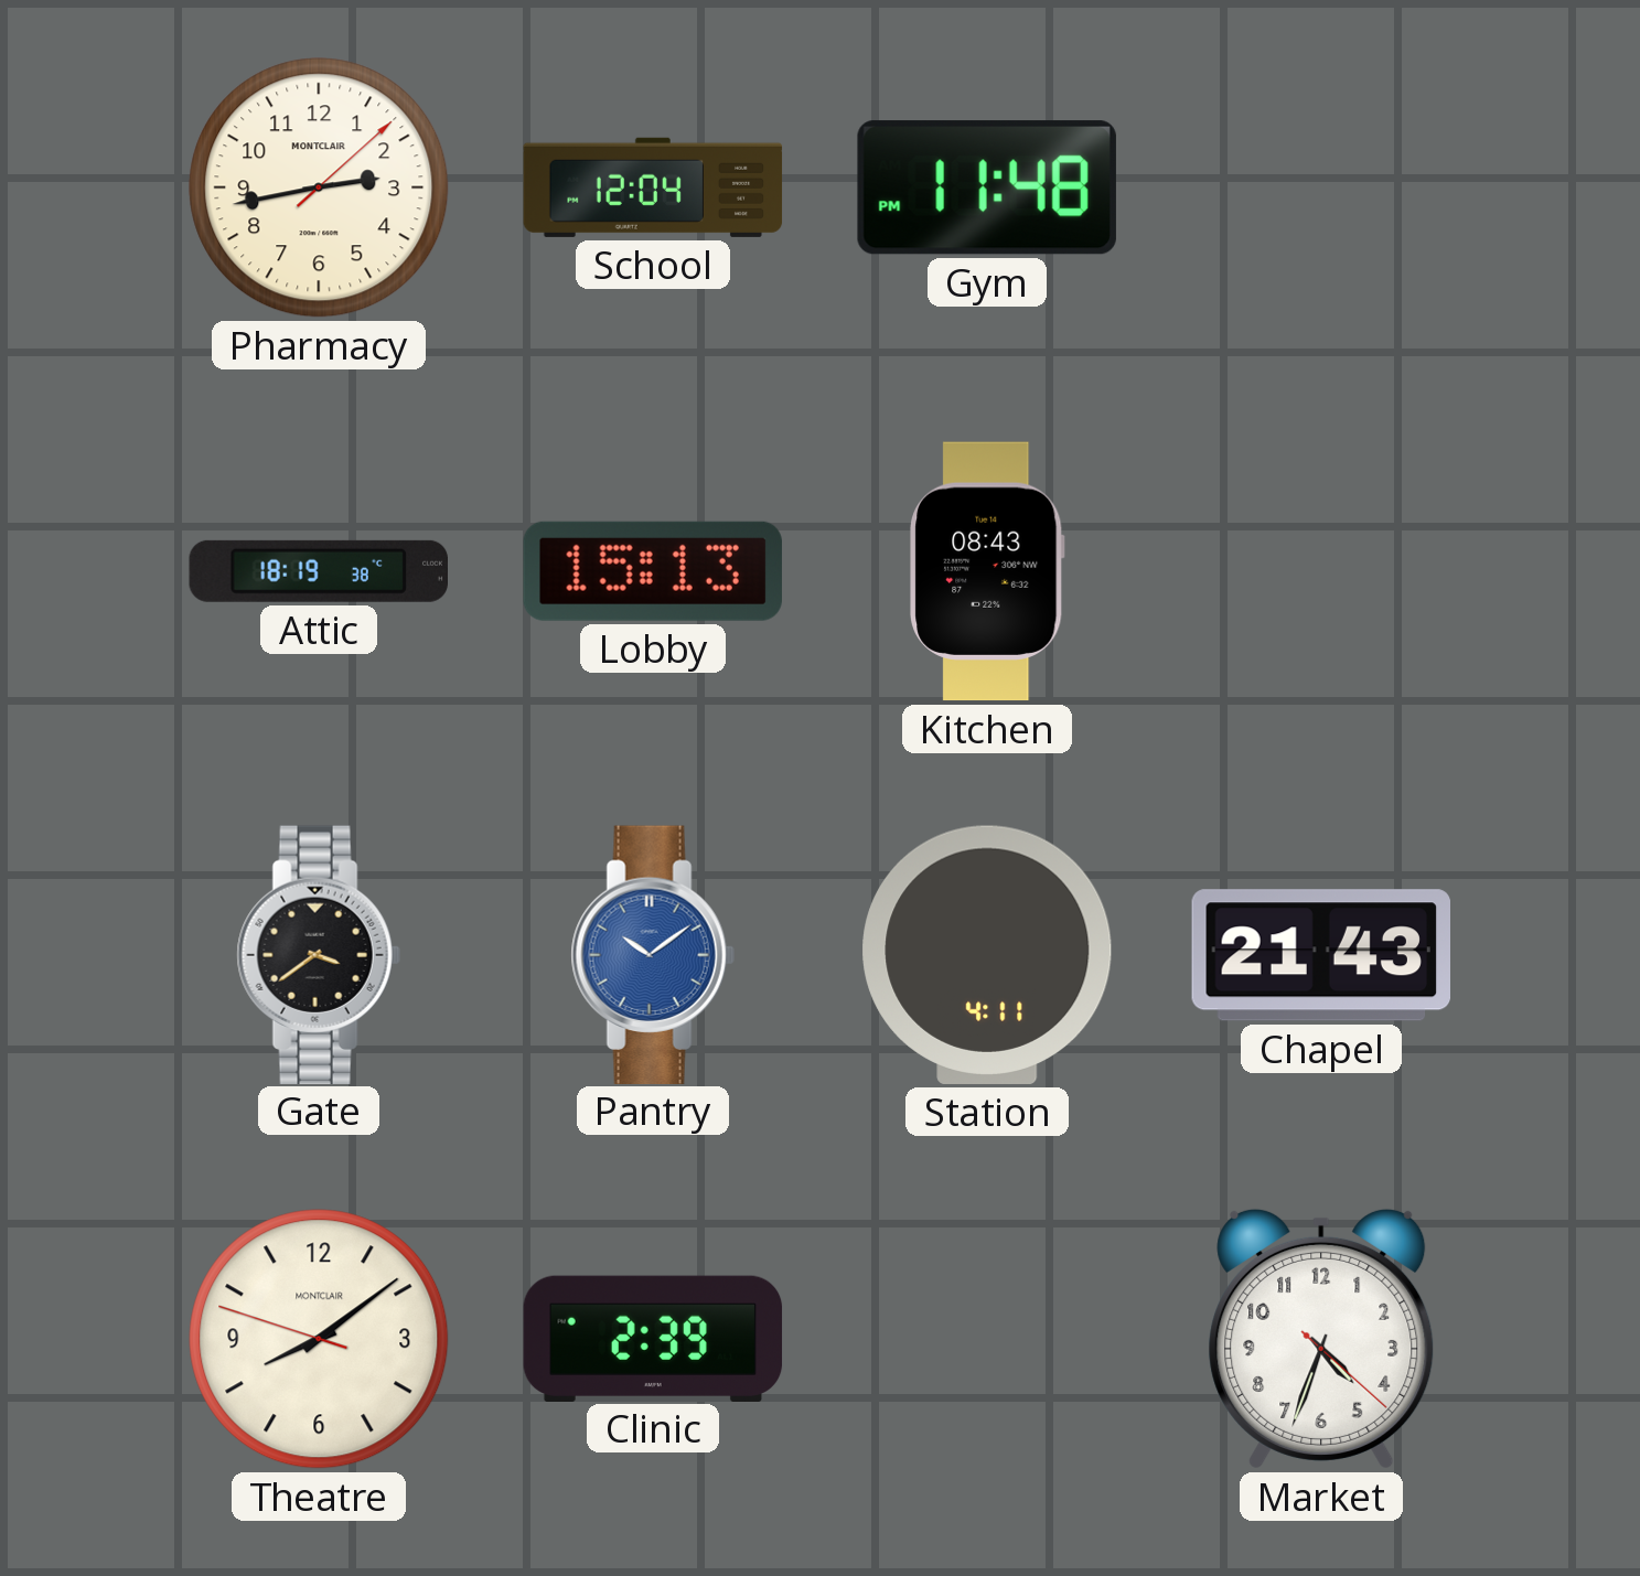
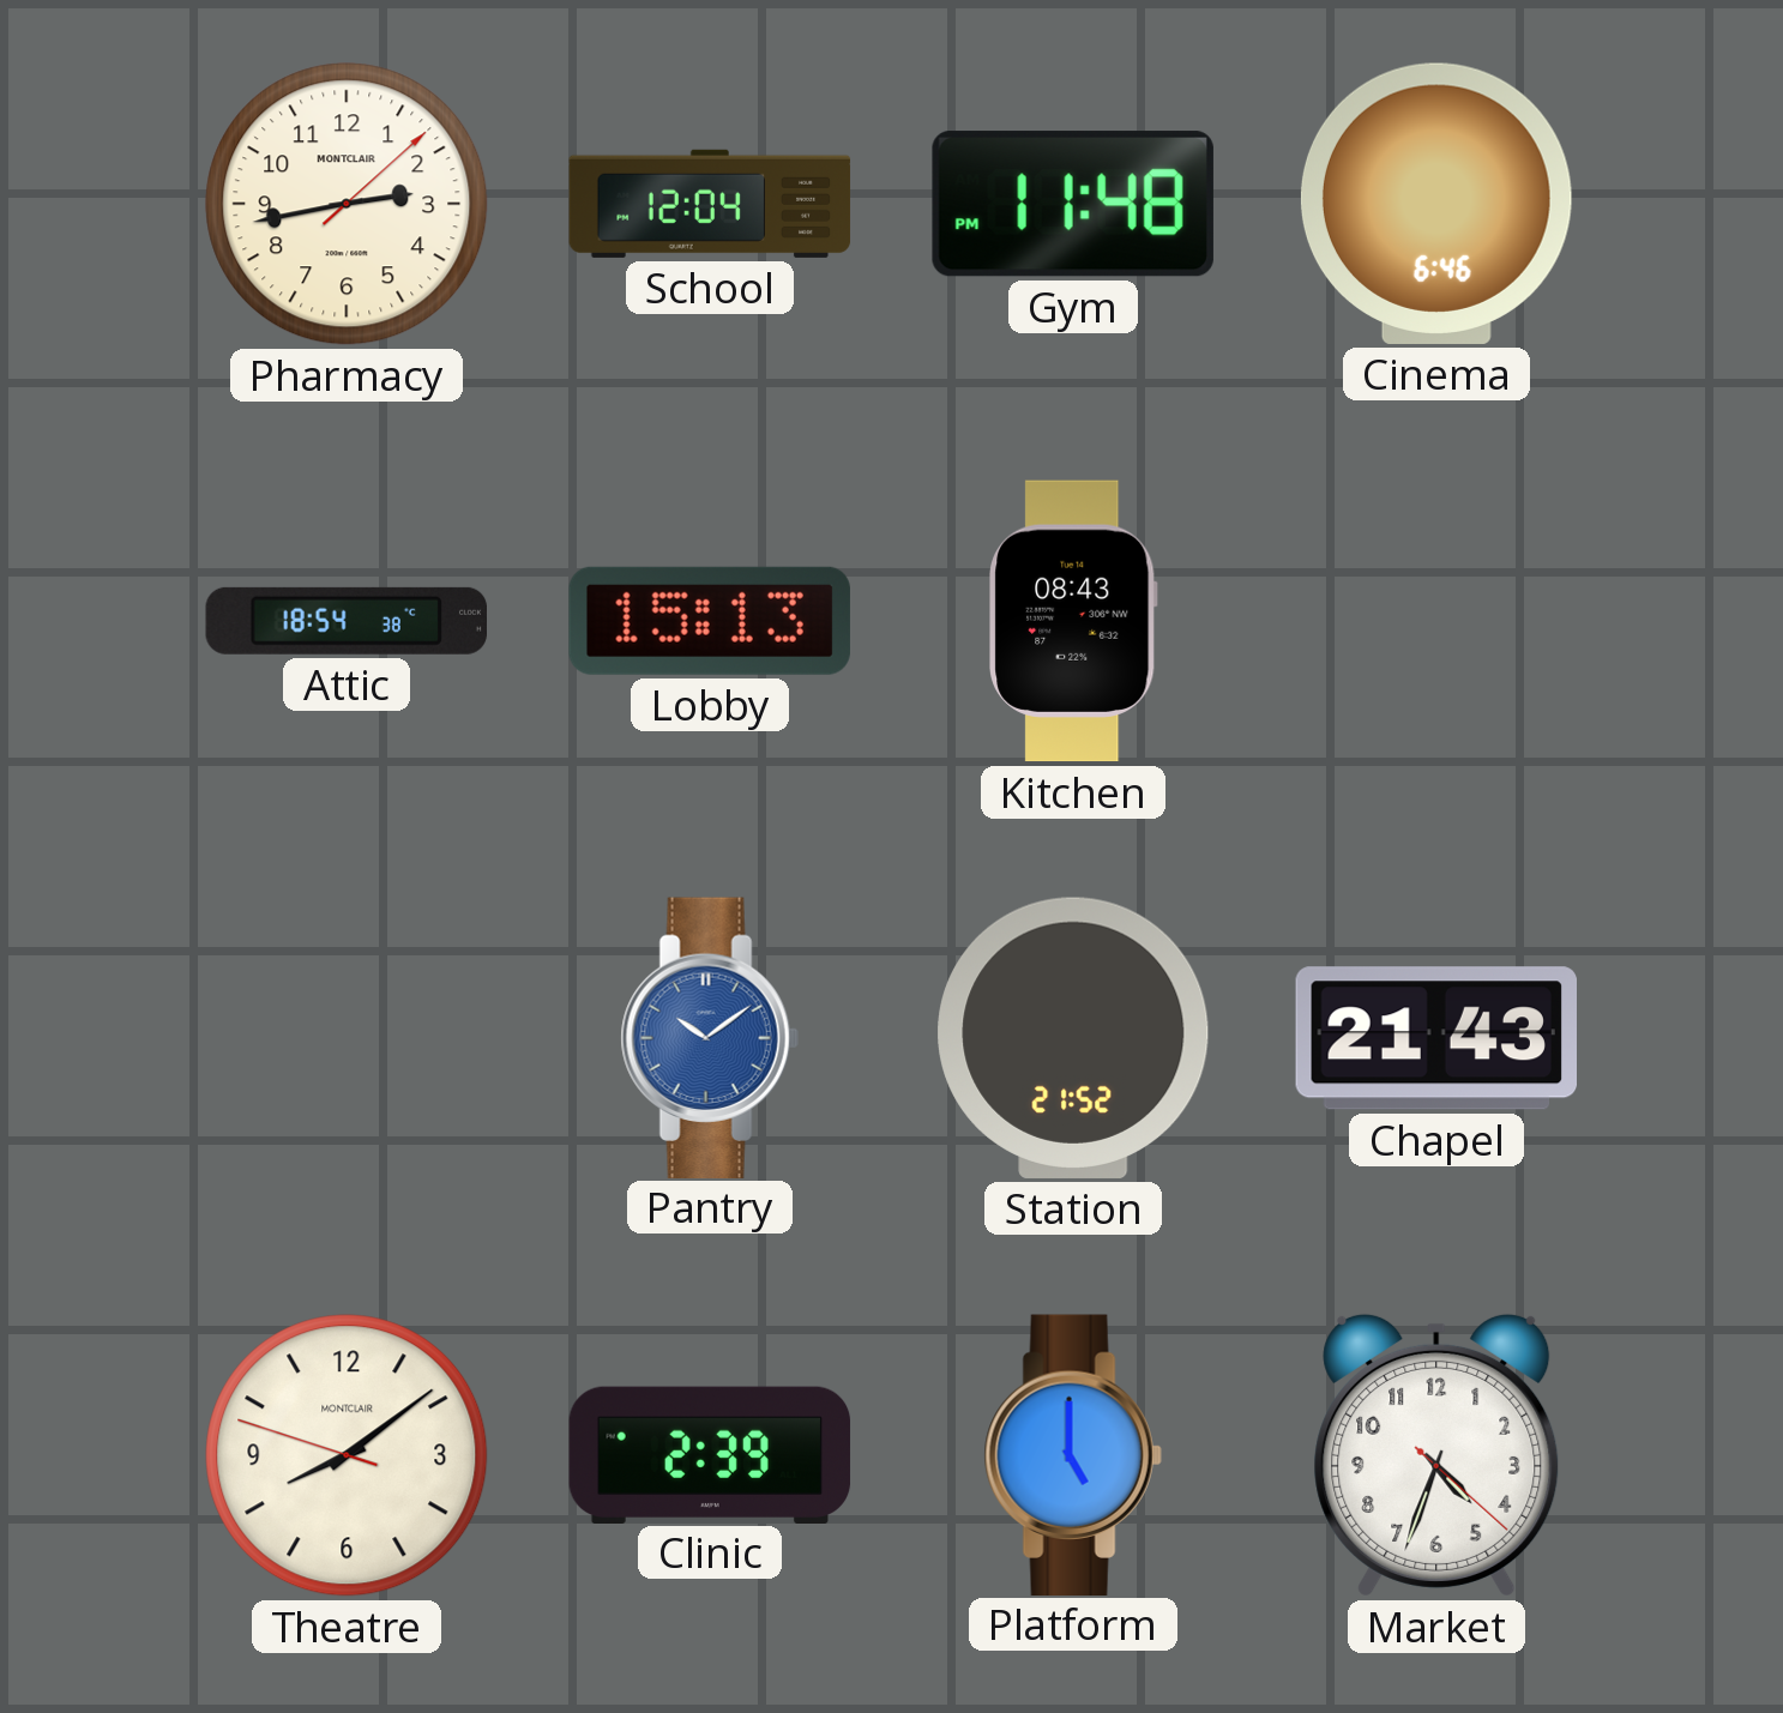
Cinema: none -> 6:46
Attic: 18:19 -> 18:54
Gate: 3:39 -> none
Station: 4:11 -> 21:52
Platform: none -> 5:00
